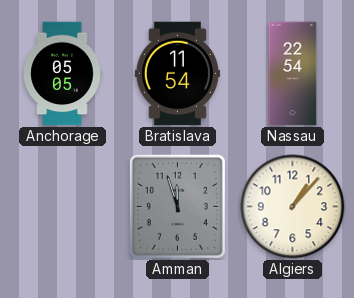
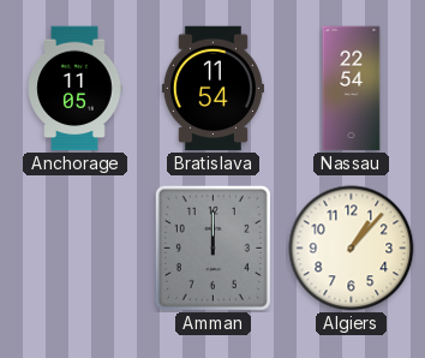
Anchorage: 05:05 -> 11:05
Amman: 11:57 -> 12:00
